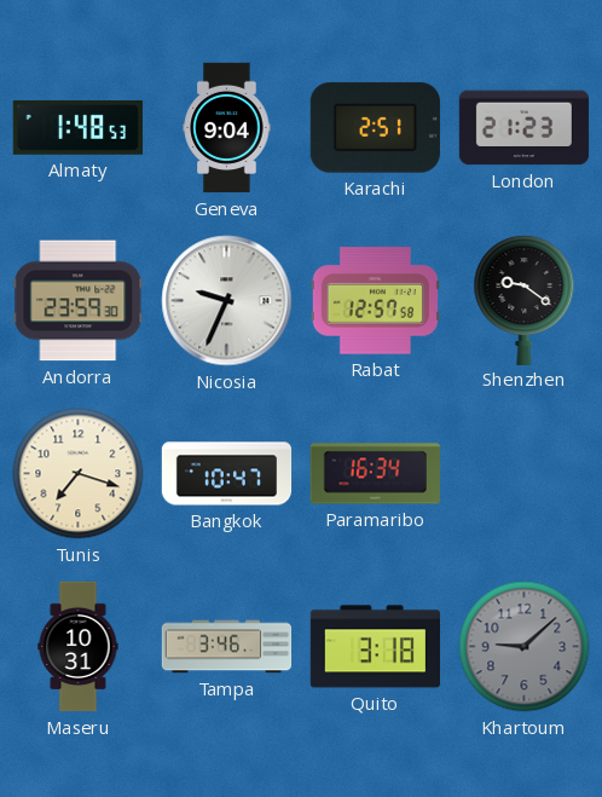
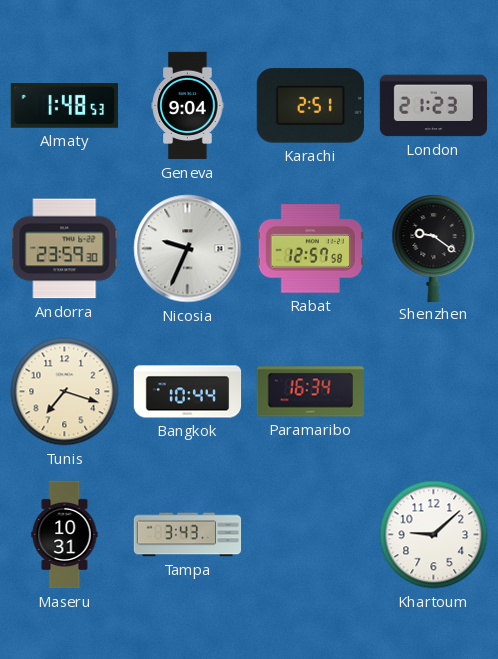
Bangkok: 10:47 -> 10:44
Tampa: 3:46 -> 3:43
Quito: 3:18 -> none
Khartoum dial: grey -> white
